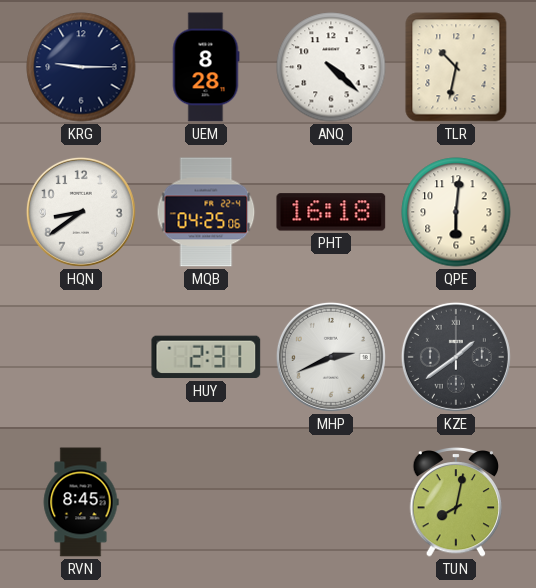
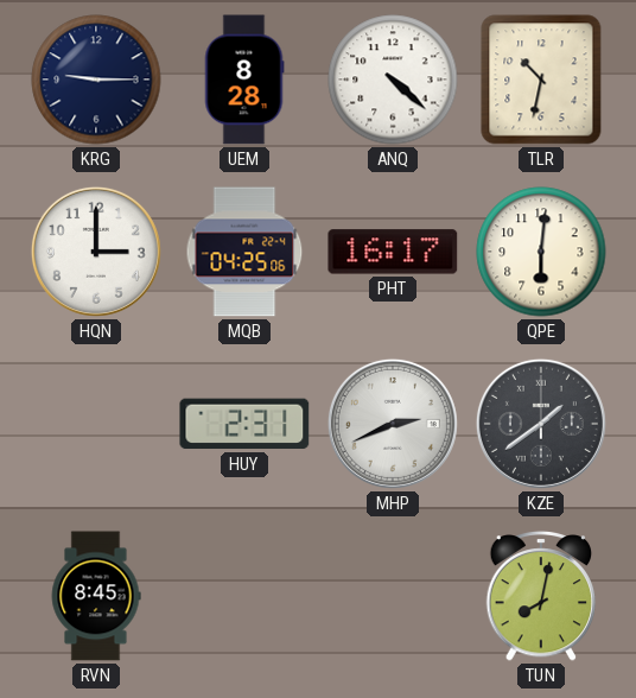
HQN: 8:39 -> 3:00
PHT: 16:18 -> 16:17
